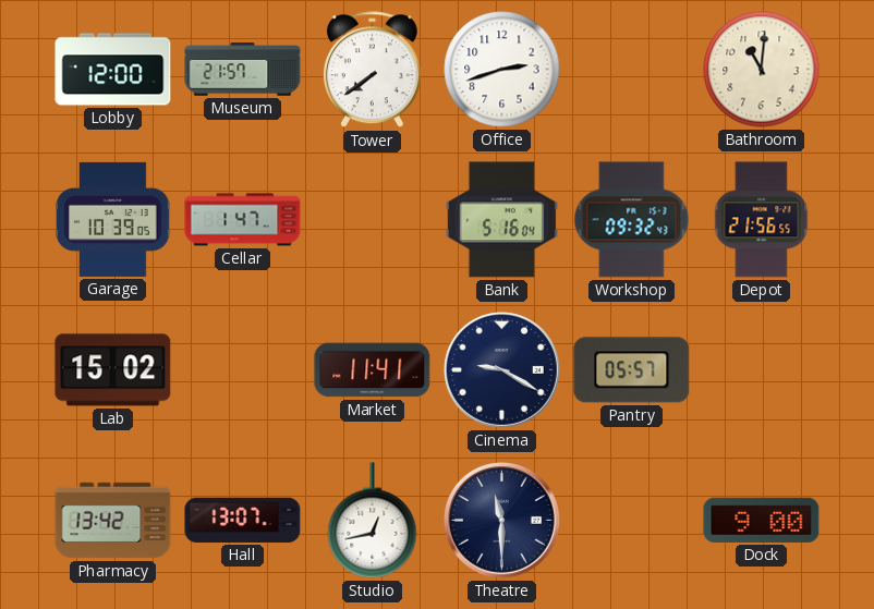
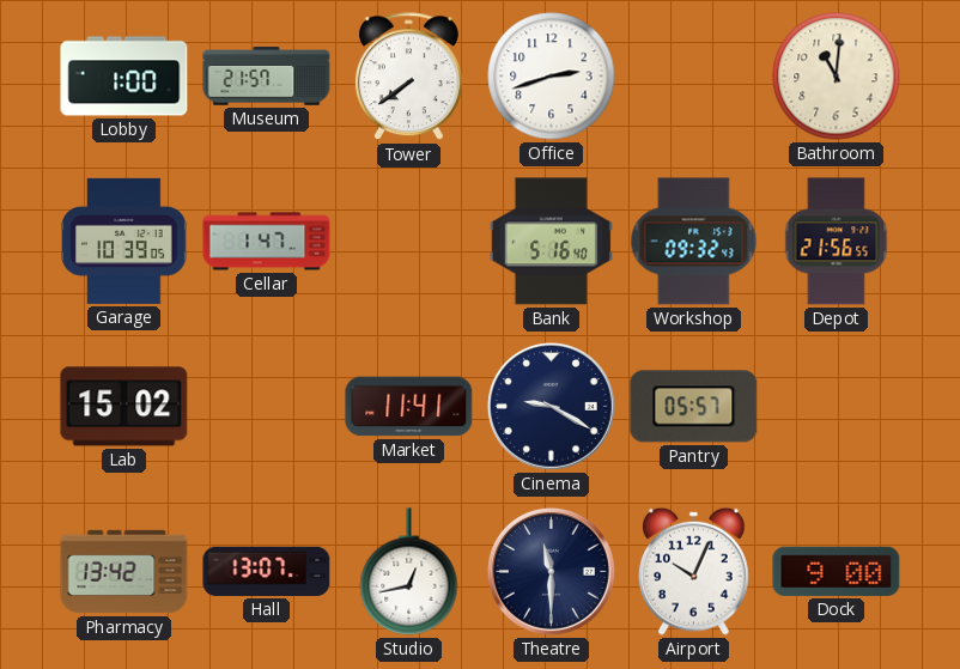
Lobby: 12:00 -> 1:00
Bank: 5:16:04 -> 5:16:40
Airport: none -> 10:04
